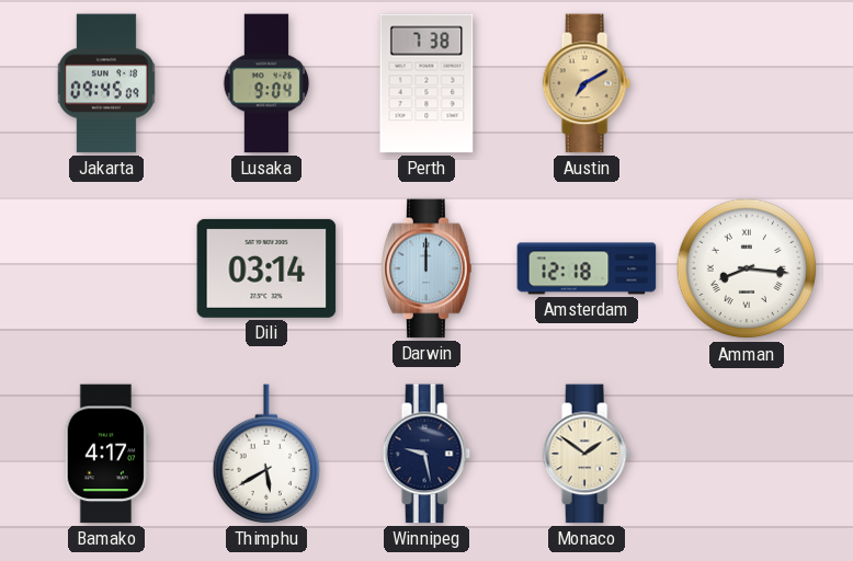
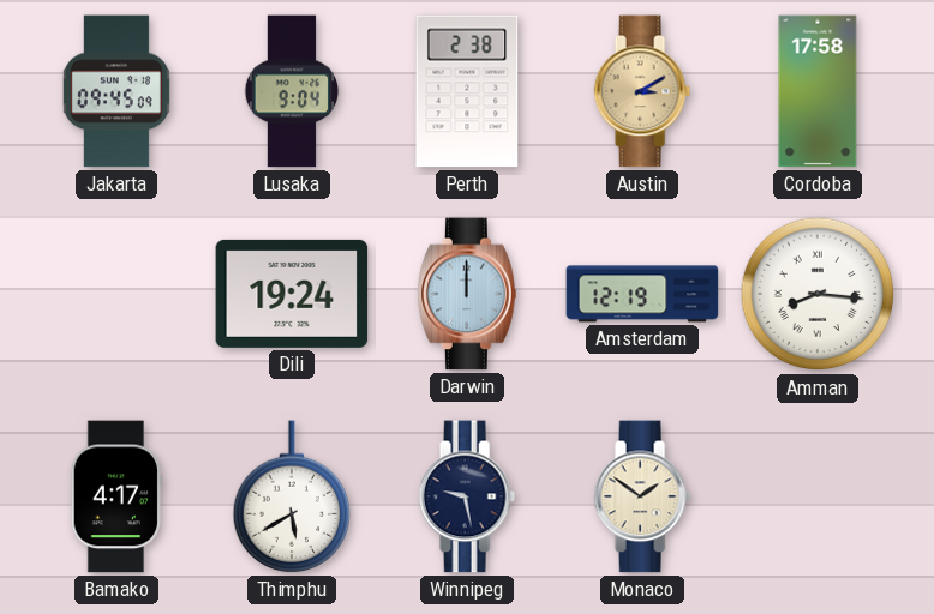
Perth: 7:38 -> 2:38
Austin: 7:10 -> 3:10
Cordoba: none -> 17:58
Dili: 03:14 -> 19:24
Amsterdam: 12:18 -> 12:19
